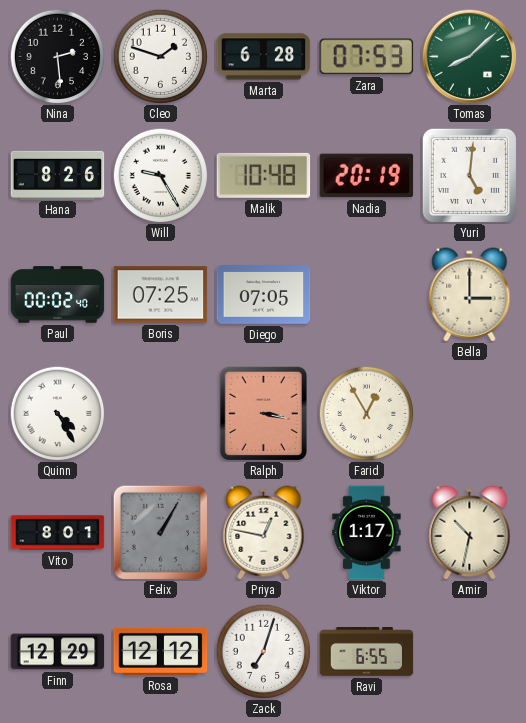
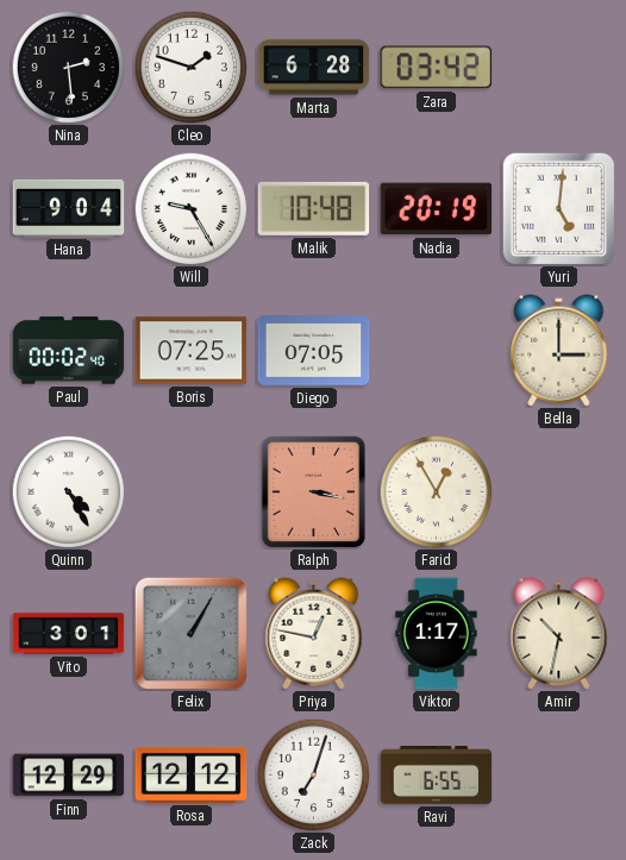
Zara: 07:53 -> 03:42
Tomas: 8:08 -> none
Hana: 8:26 -> 9:04
Vito: 8:01 -> 3:01
